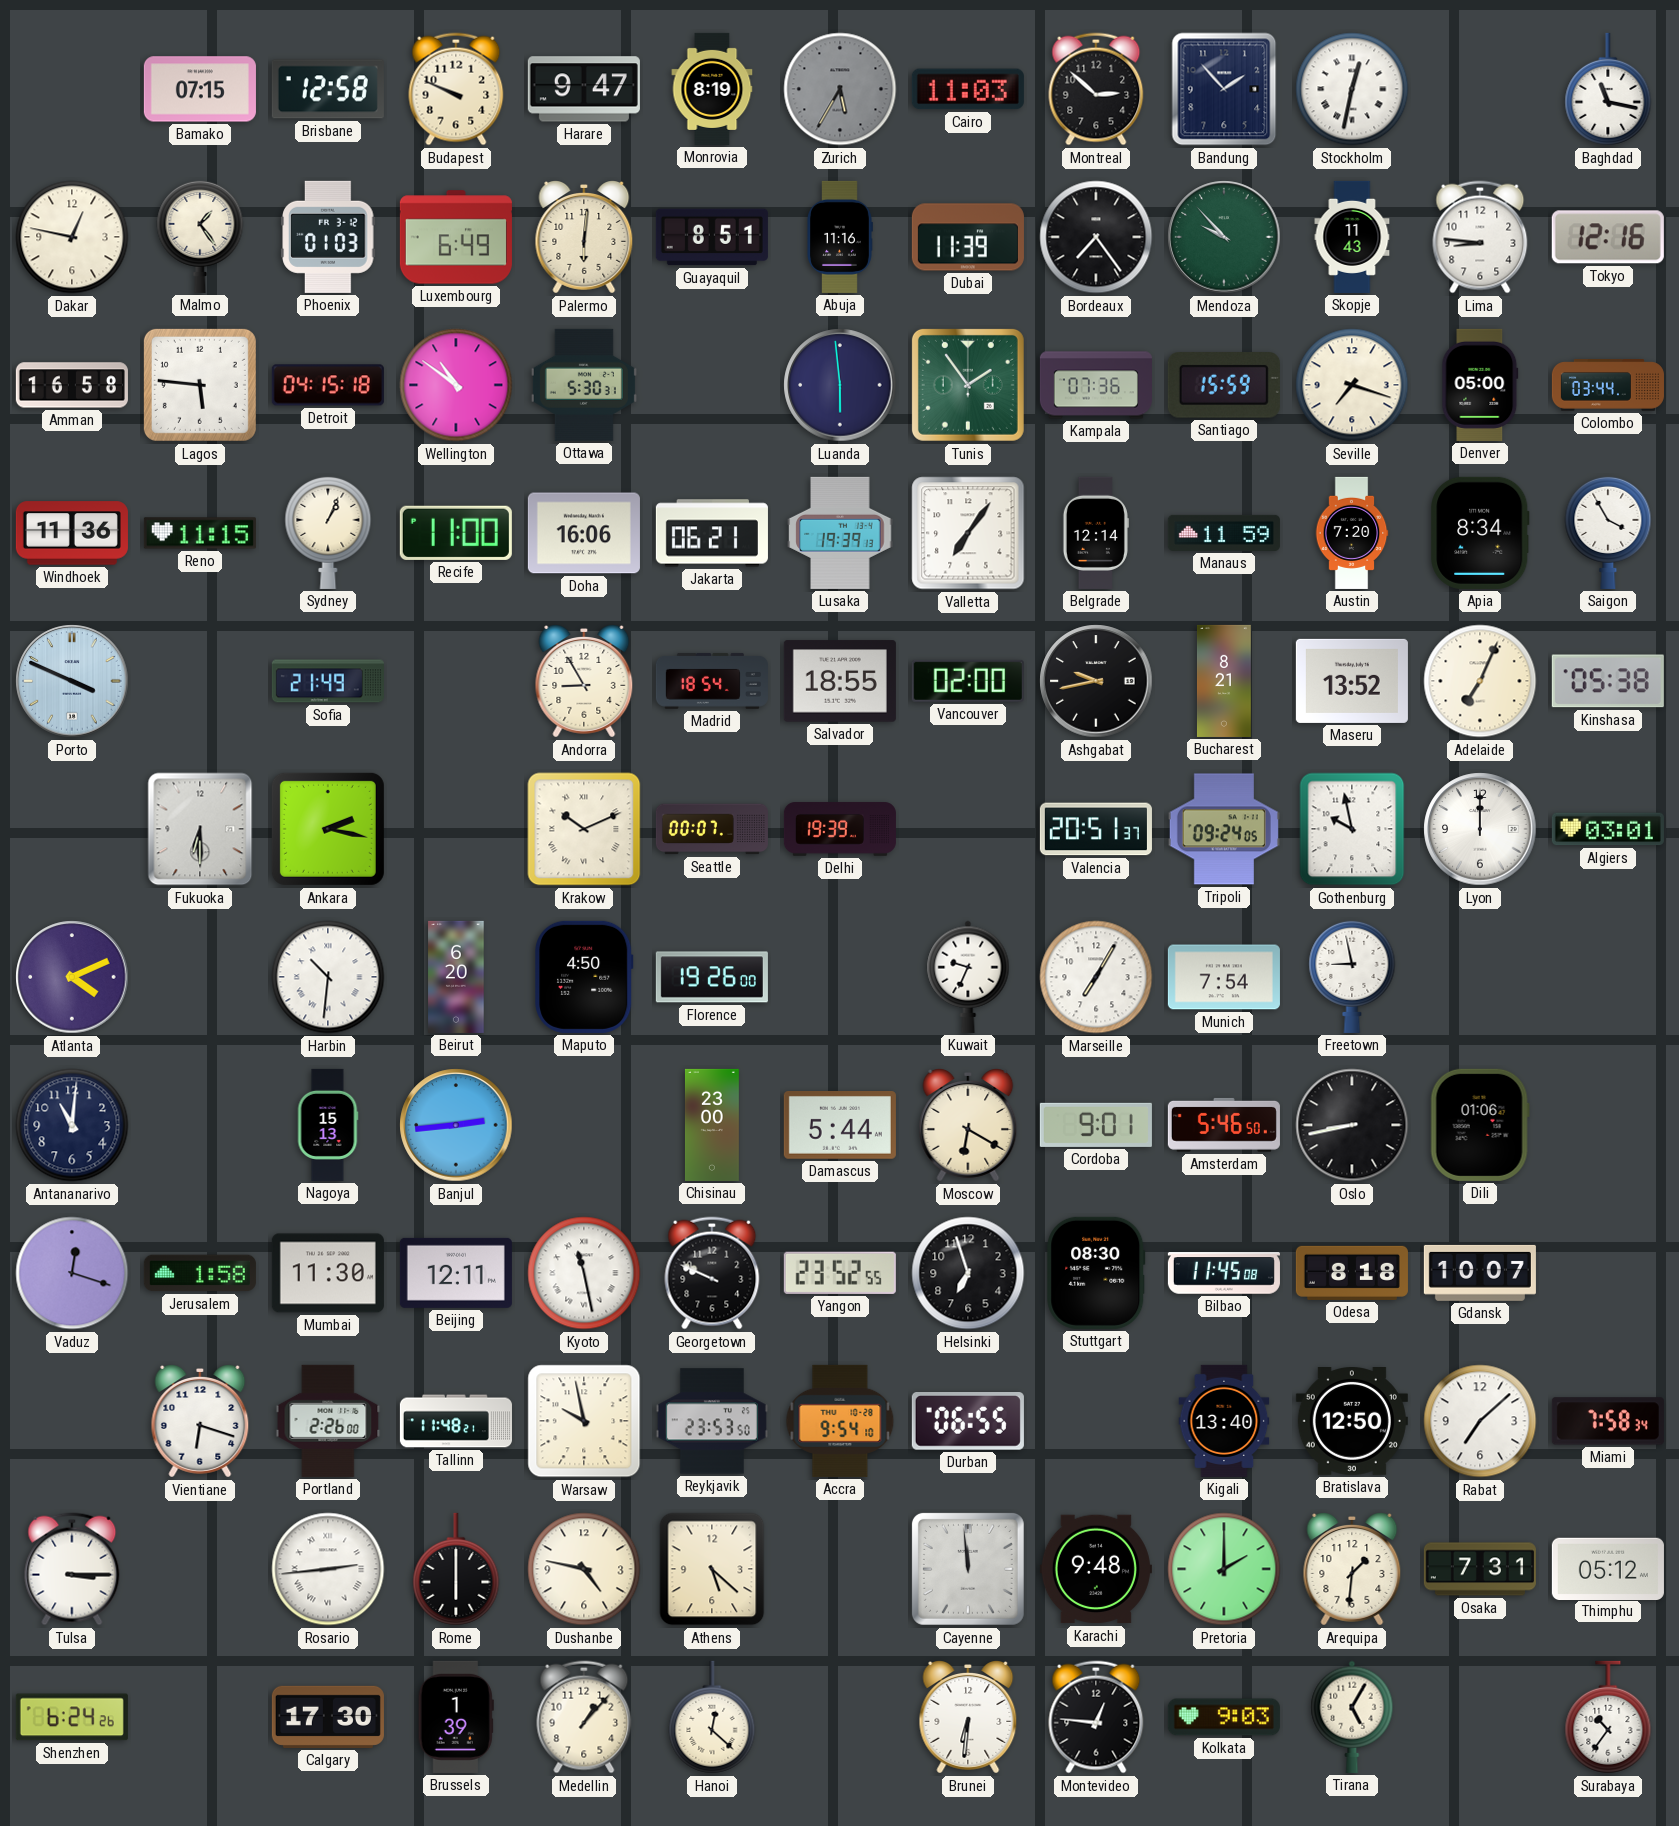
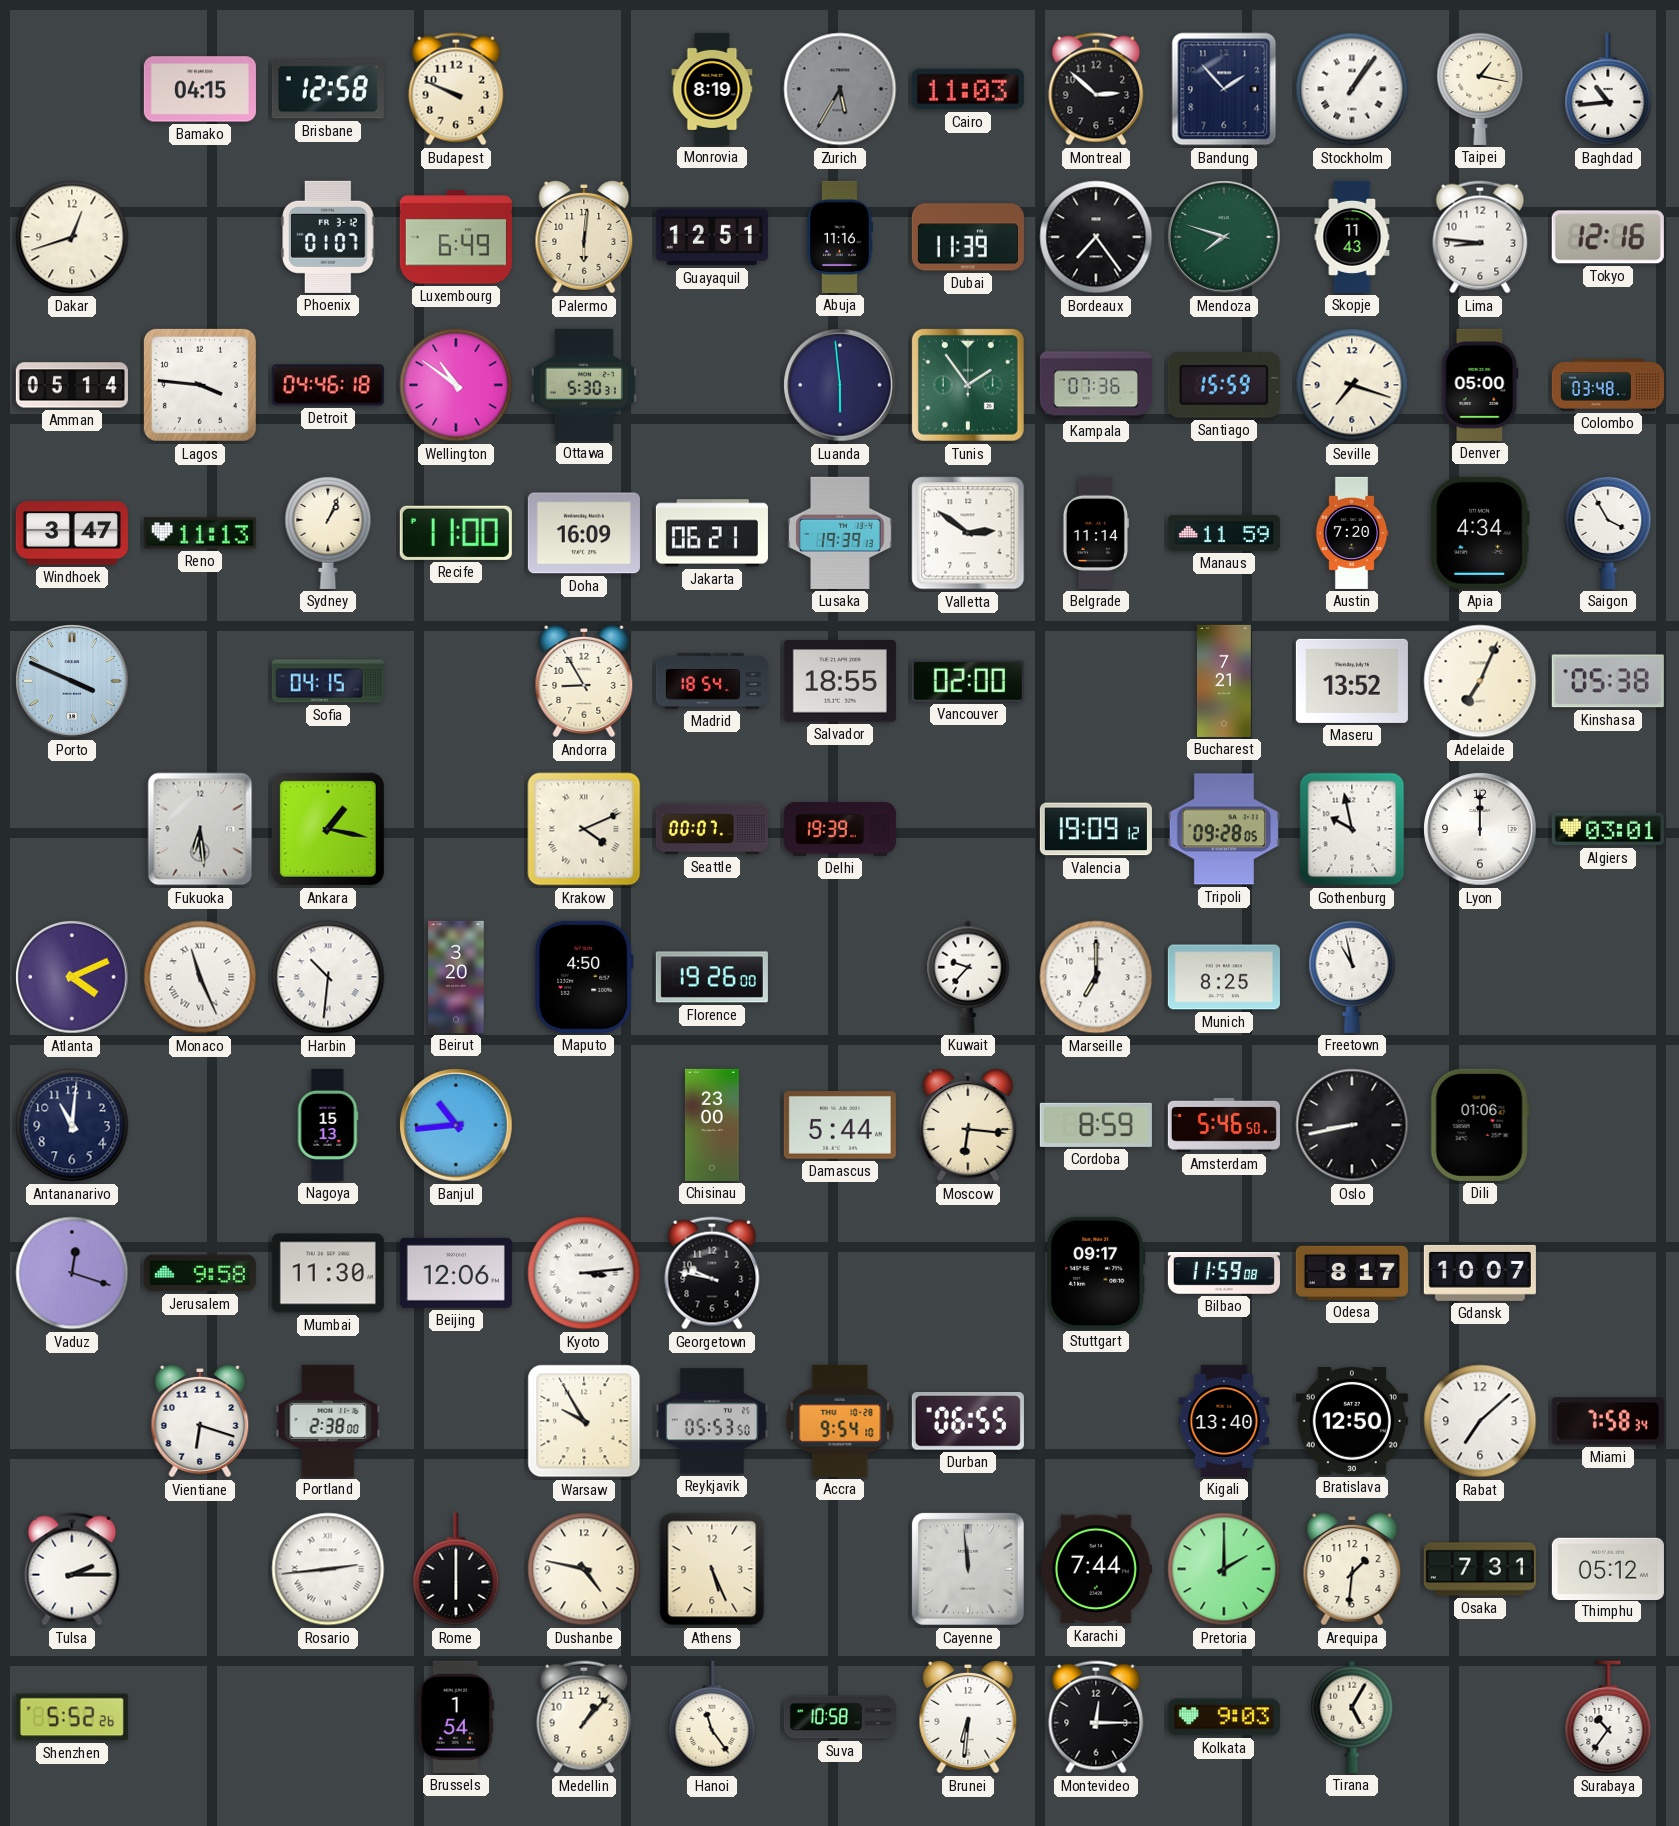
Bamako: 07:15 -> 04:15
Harare: 9:47 -> none
Stockholm: 12:32 -> 1:06
Taipei: none -> 1:17
Baghdad: 11:17 -> 10:44
Dakar: 12:47 -> 12:42
Malmo: 1:24 -> none
Phoenix: 01:03 -> 01:07
Guayaquil: 8:51 -> 12:51
Mendoza: 9:53 -> 7:48
Amman: 16:58 -> 05:14
Lagos: 5:46 -> 3:46
Detroit: 04:15 -> 04:46
Colombo: 03:44 -> 03:48
Windhoek: 11:36 -> 3:47
Reno: 11:15 -> 11:13
Doha: 16:06 -> 16:09
Valletta: 7:06 -> 2:51
Belgrade: 12:14 -> 11:14
Apia: 8:34 -> 4:34
Sofia: 21:49 -> 04:15
Ashgabat: 9:43 -> none
Bucharest: 8:21 -> 7:21
Fukuoka: 6:30 -> 6:29
Ankara: 2:17 -> 1:17
Krakow: 10:11 -> 4:11
Valencia: 20:51 -> 19:09
Tripoli: 09:24 -> 09:28
Monaco: none -> 11:26
Beirut: 6:20 -> 3:20
Kuwait: 9:34 -> 9:37
Marseille: 7:05 -> 7:00
Munich: 7:54 -> 8:25
Freetown: 8:58 -> 10:58
Banjul: 2:44 -> 10:44
Moscow: 6:20 -> 6:16
Cordoba: 9:01 -> 8:59
Jerusalem: 1:58 -> 9:58
Beijing: 12:11 -> 12:06
Kyoto: 11:28 -> 3:14
Georgetown: 9:49 -> 9:47
Yangon: 23:52 -> none
Helsinki: 6:57 -> none
Stuttgart: 08:30 -> 09:17
Bilbao: 11:45 -> 11:59
Odesa: 8:18 -> 8:17
Portland: 2:26 -> 2:38
Tallinn: 11:48 -> none
Warsaw: 9:58 -> 9:55
Reykjavik: 23:53 -> 05:53
Tulsa: 3:15 -> 2:15
Athens: 5:22 -> 5:26
Karachi: 9:48 -> 7:44
Shenzhen: 6:24 -> 5:52
Calgary: 17:30 -> none
Brussels: 1:39 -> 1:54
Hanoi: 12:22 -> 11:24
Suva: none -> 10:58
Montevideo: 12:46 -> 12:15
